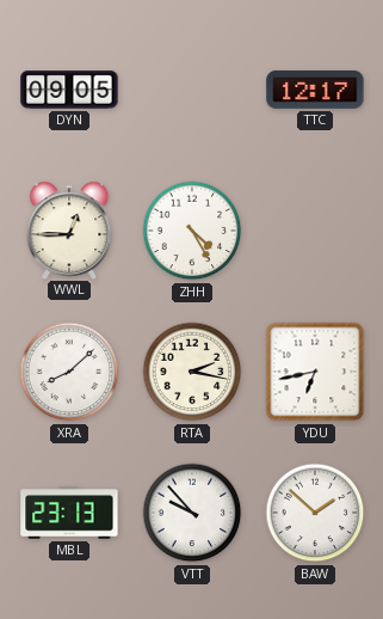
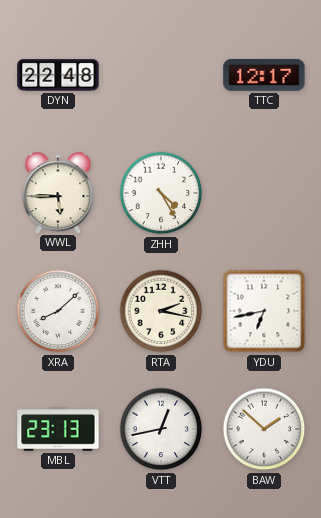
DYN: 09:05 -> 22:48
WWL: 12:45 -> 5:45
VTT: 9:53 -> 12:43
